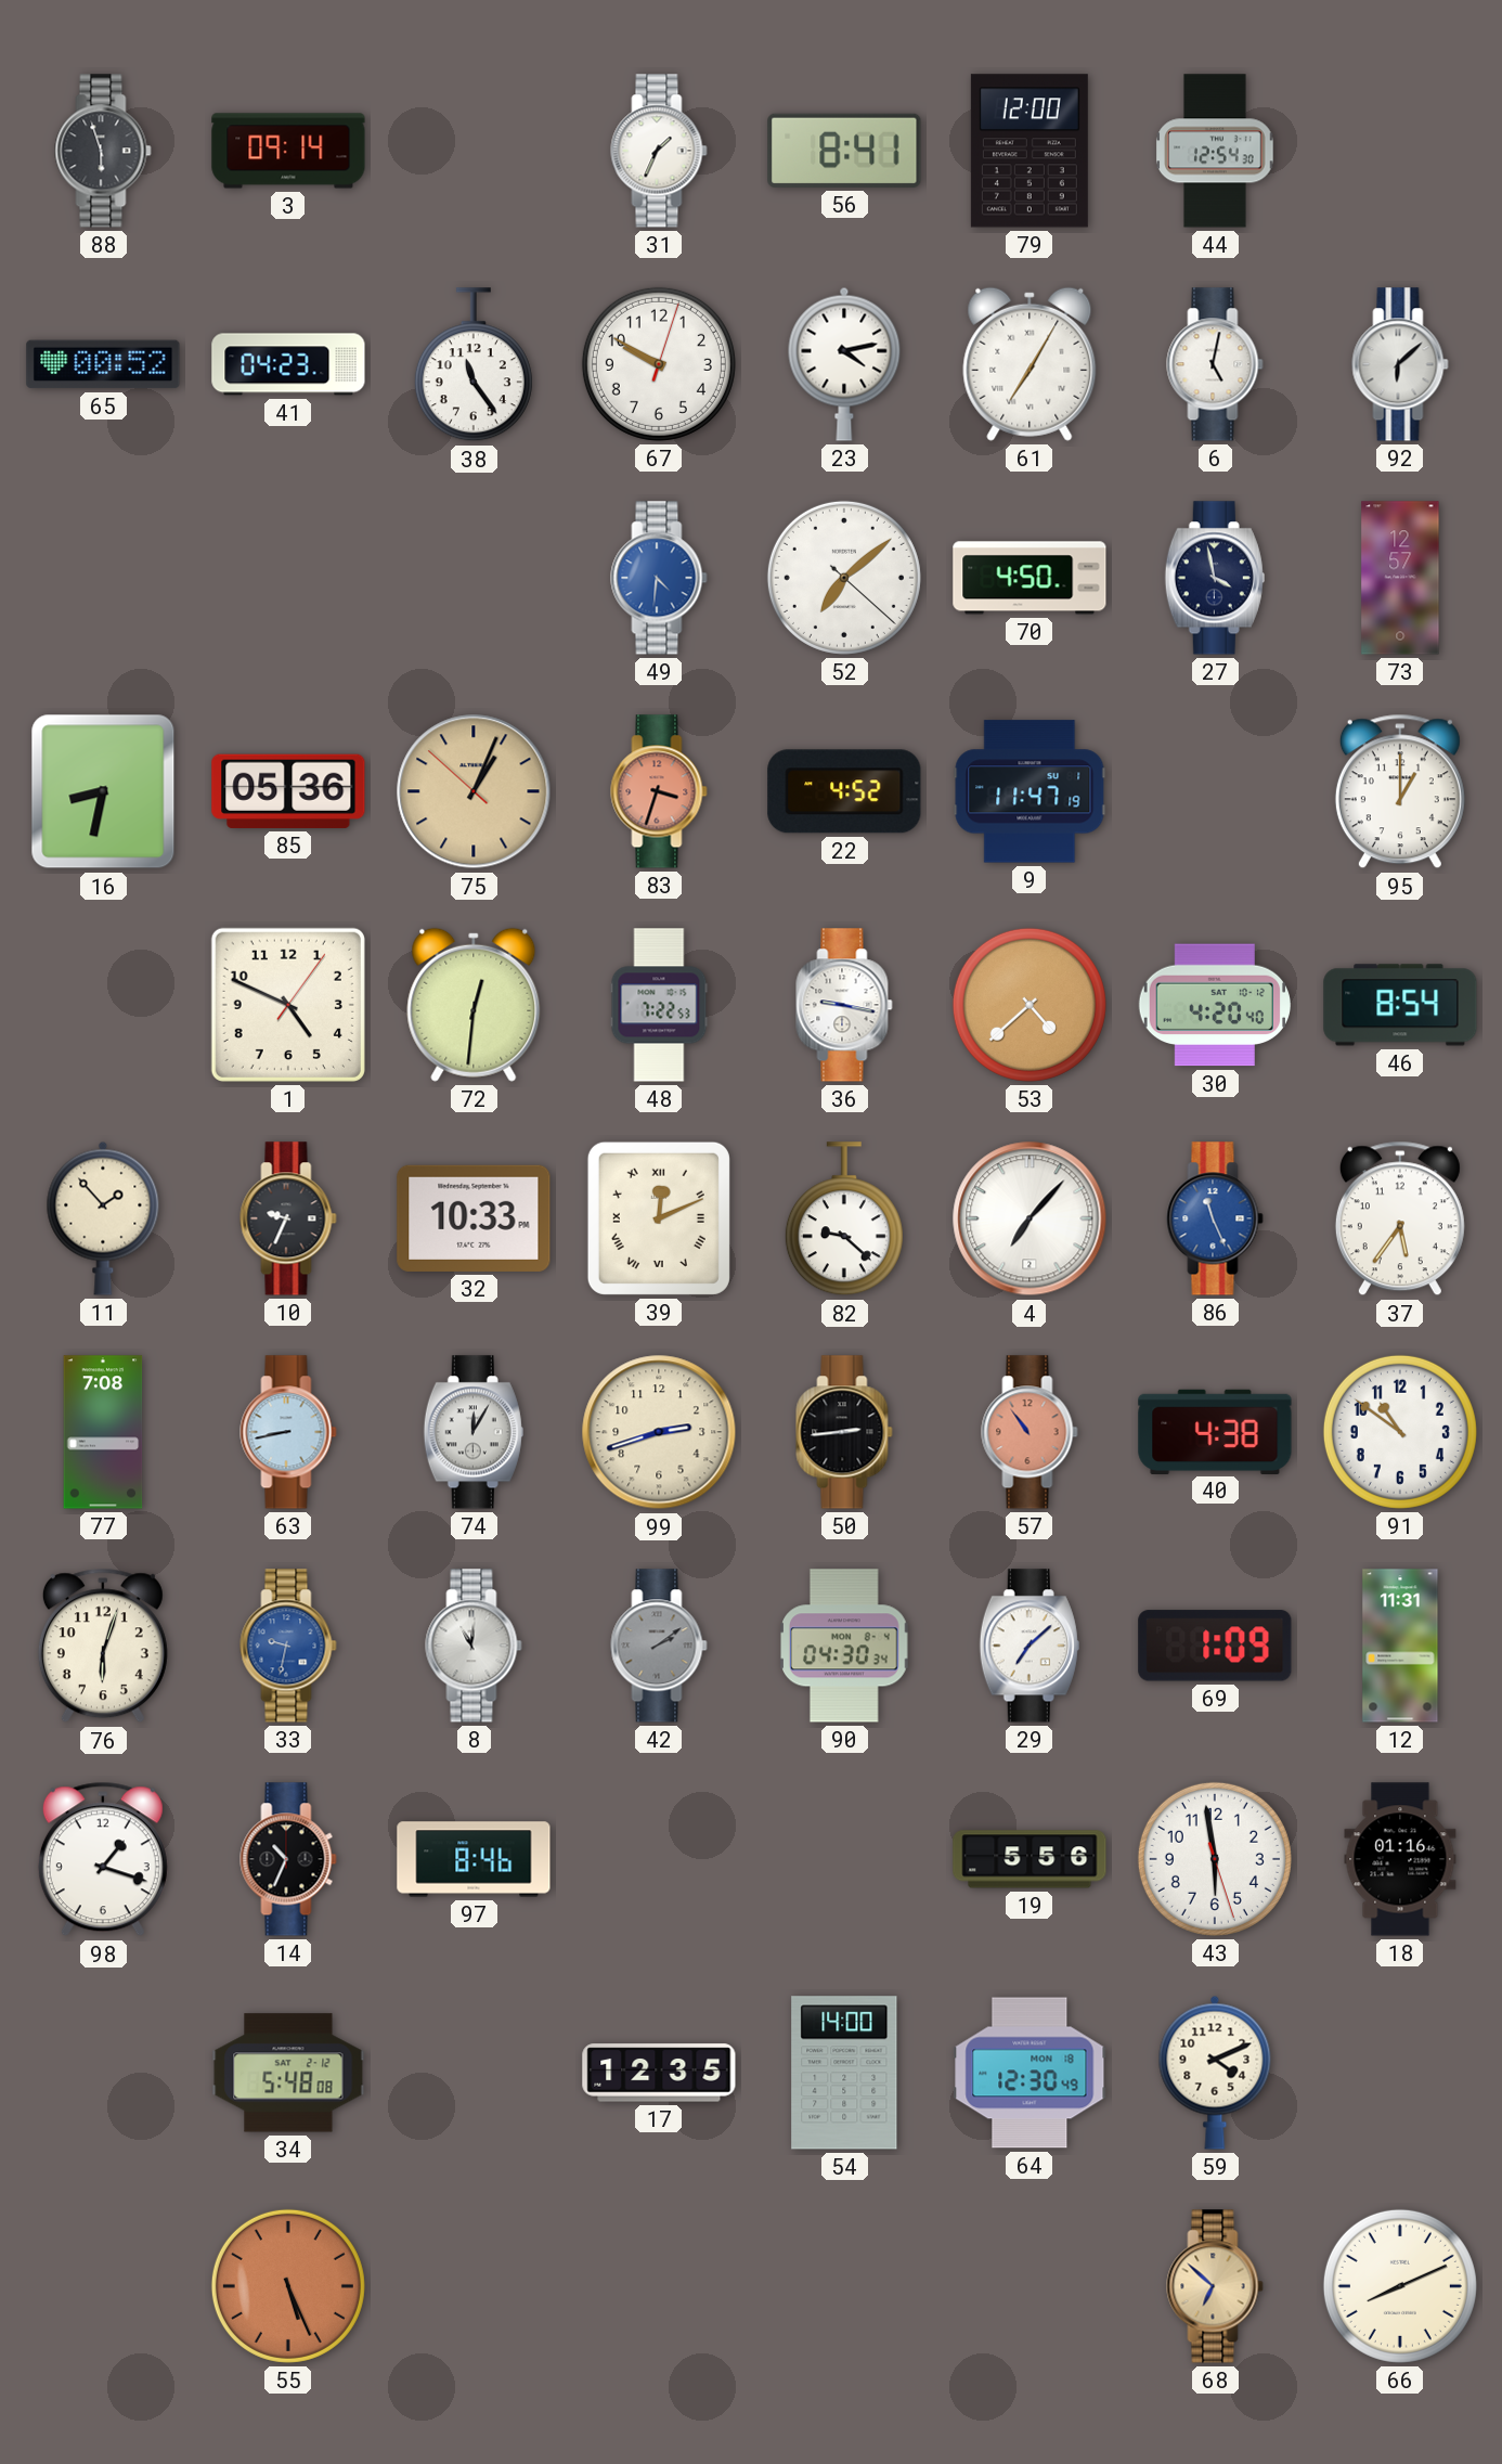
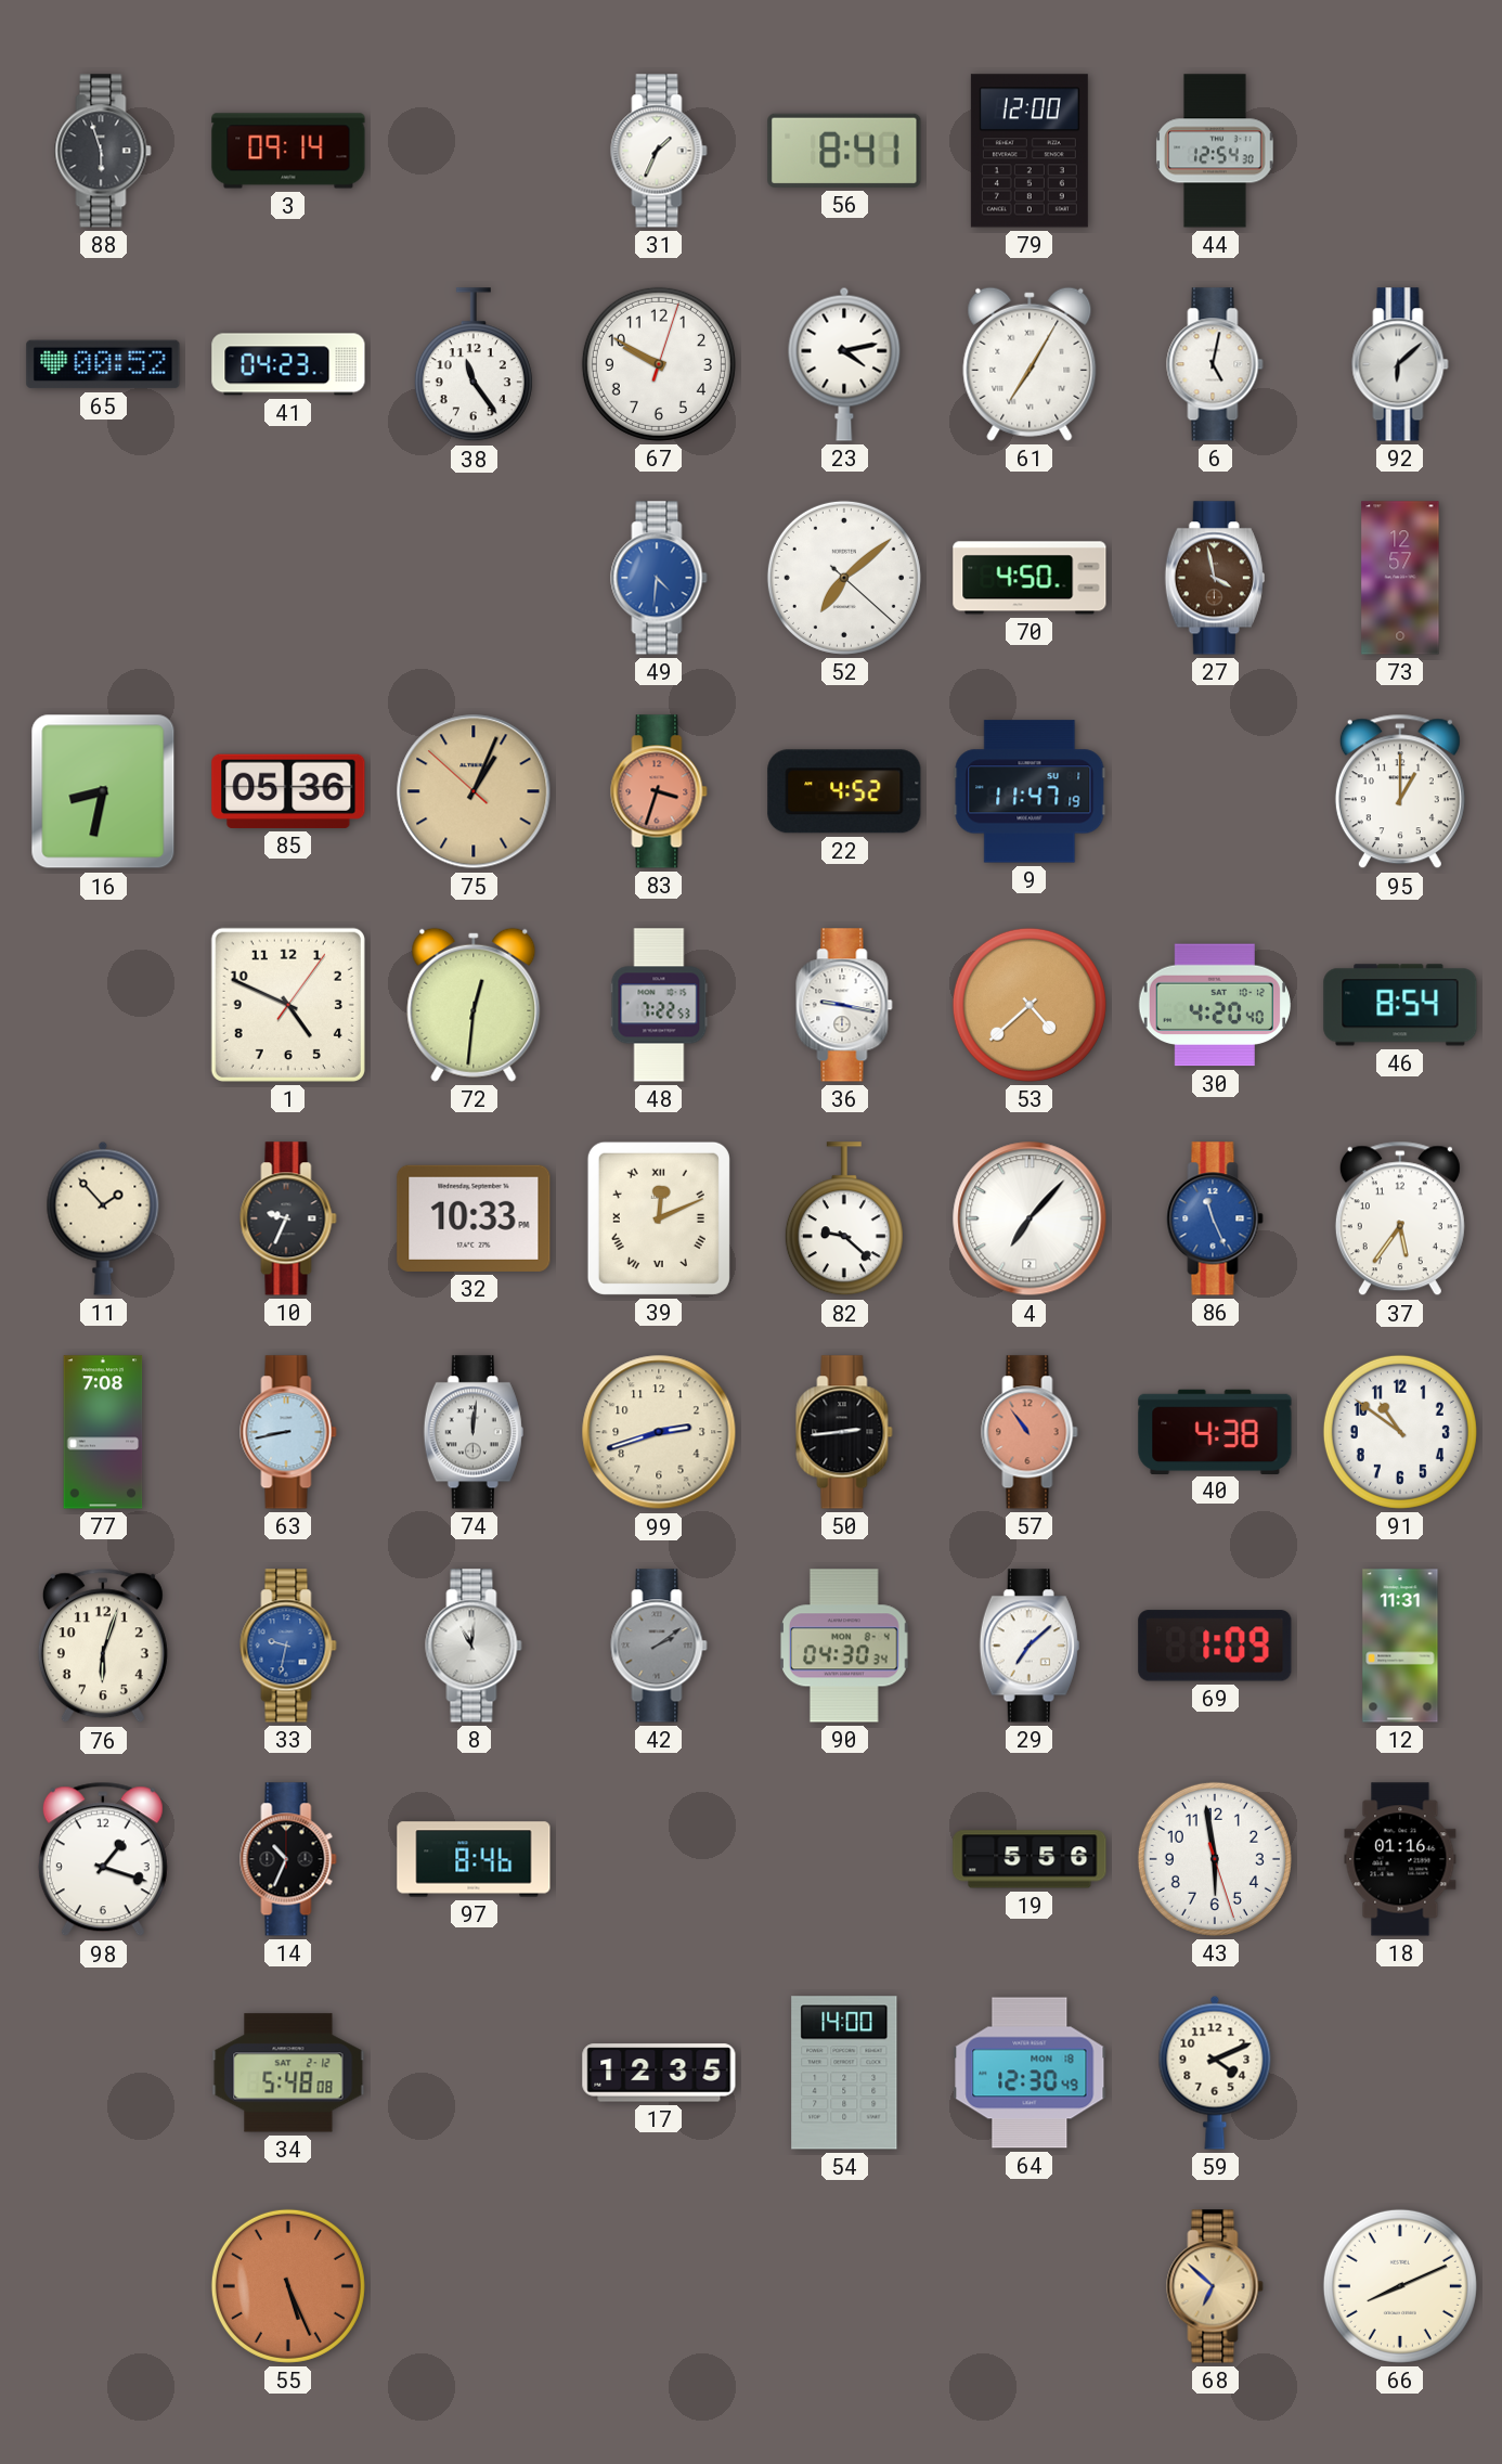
27 dial: navy -> brown
74: 12:05 -> 12:01
